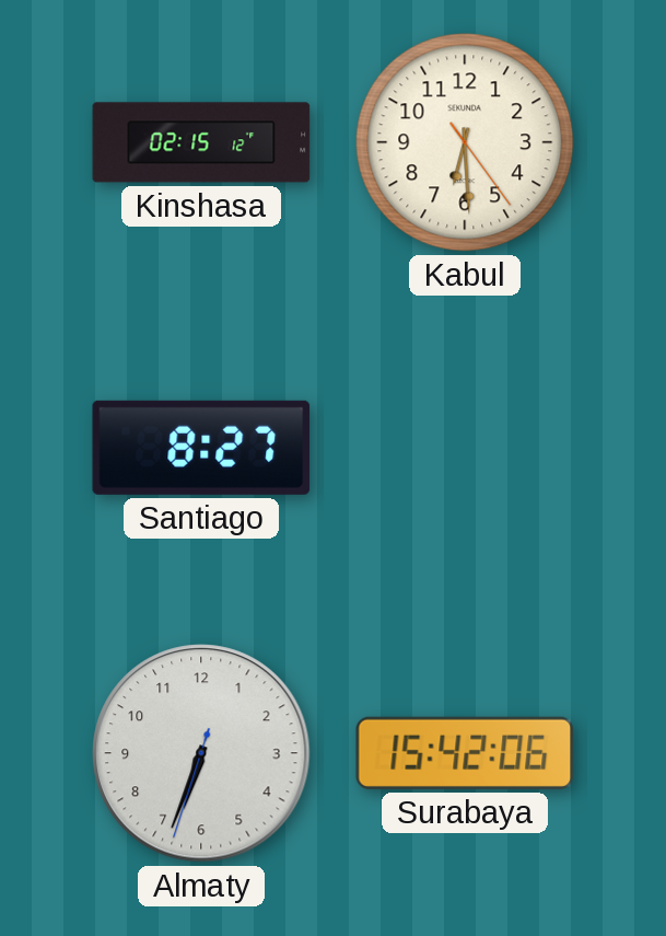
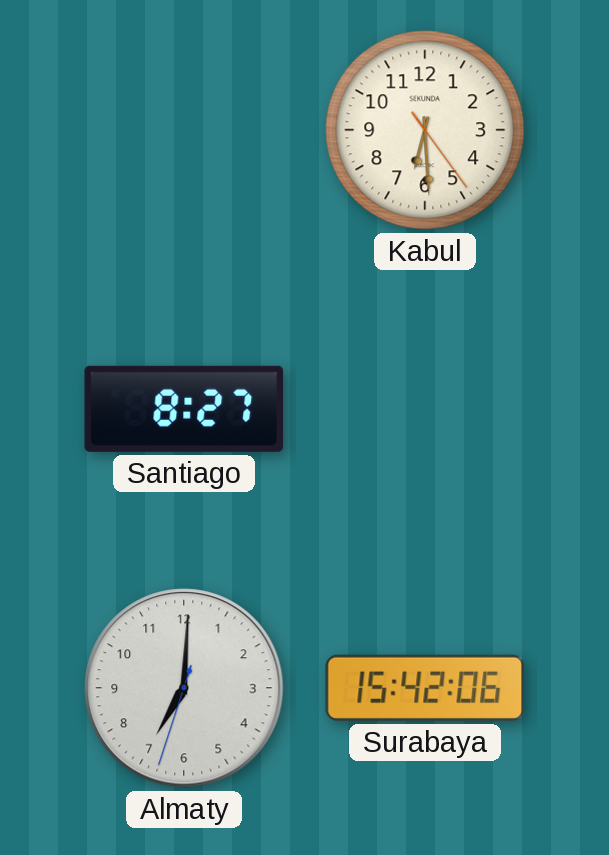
Kinshasa: 02:15 -> none
Almaty: 6:33 -> 7:00
